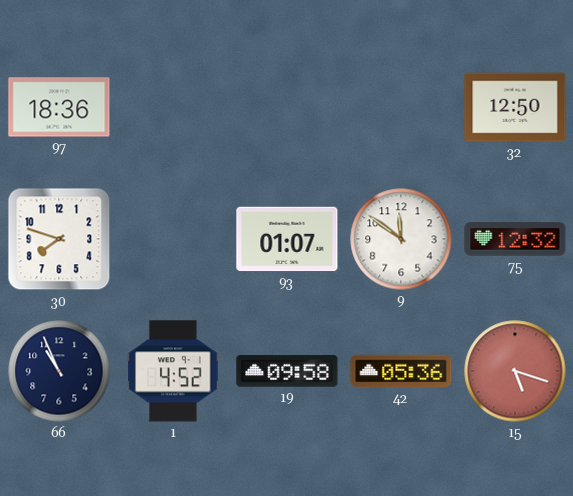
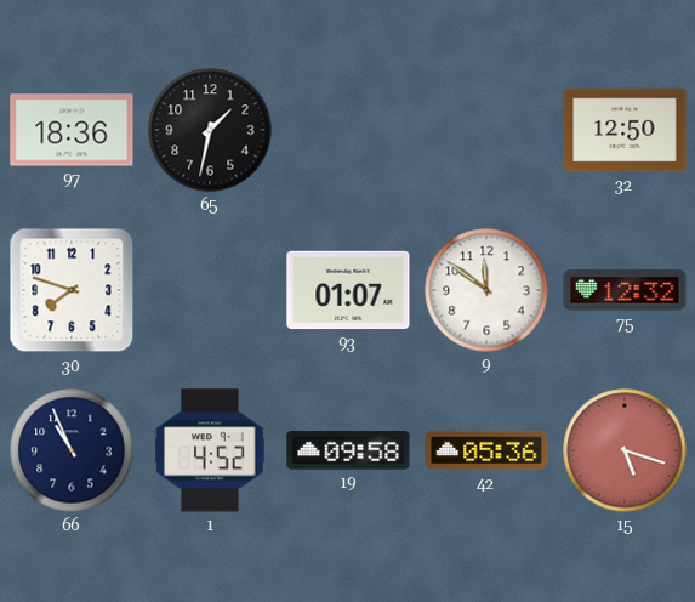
65: none -> 1:32
